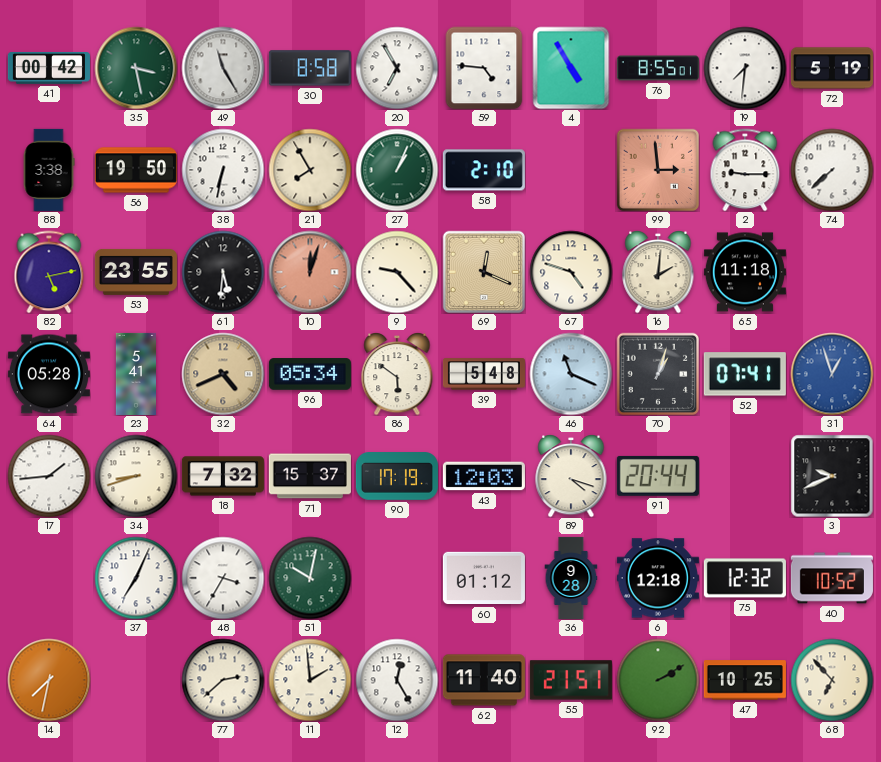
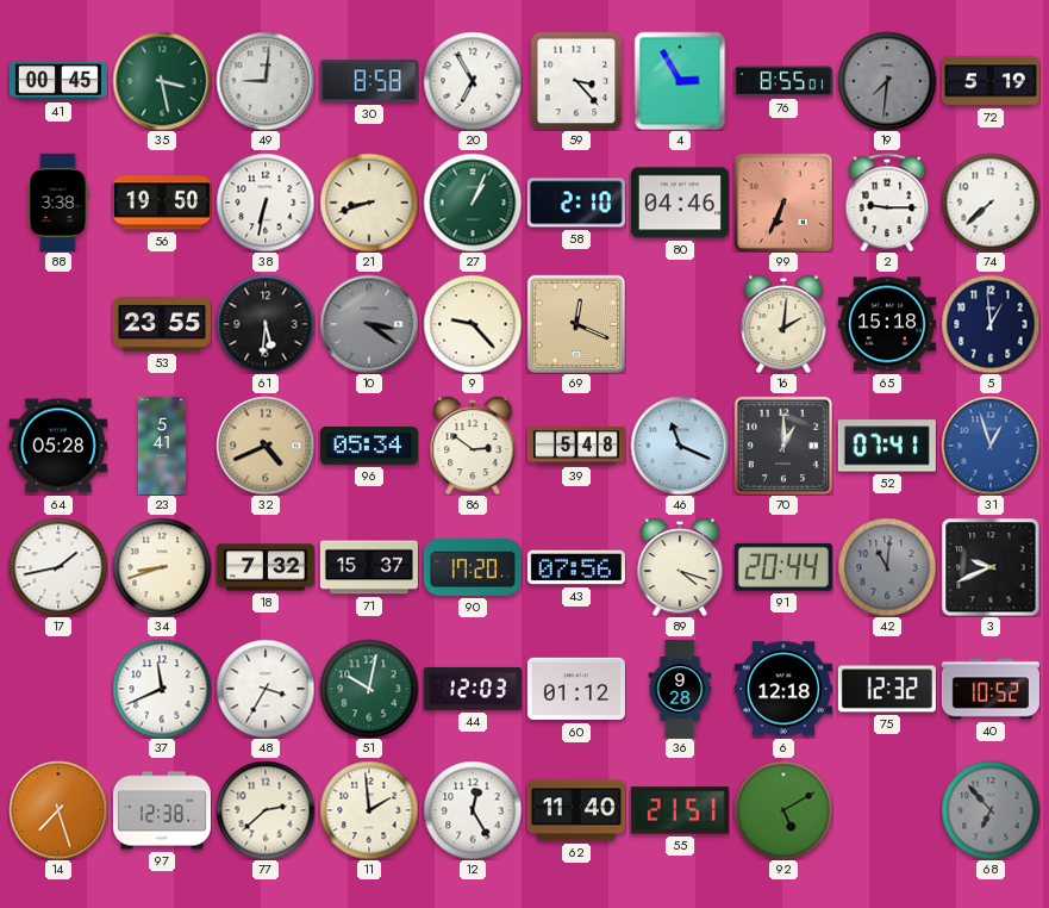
41: 00:42 -> 00:45
49: 11:25 -> 9:01
59: 4:46 -> 3:23
4: 4:55 -> 2:55
19 dial: white -> grey
21: 7:55 -> 8:42
80: none -> 04:46
99: 2:59 -> 6:34
82: 5:13 -> none
10: 12:03 -> 3:21
10 dial: salmon -> grey
67: 4:48 -> none
65: 11:18 -> 15:18
5: none -> 12:59
86: 5:51 -> 2:51
70: 1:03 -> 1:00
17: 1:44 -> 1:43
90: 17:19 -> 17:20
43: 12:03 -> 07:56
42: none -> 11:01
37: 7:04 -> 11:41
44: none -> 12:03
14: 7:32 -> 7:27
97: none -> 12:38
92: 2:10 -> 5:10
47: 10:25 -> none
68 dial: cream -> grey
